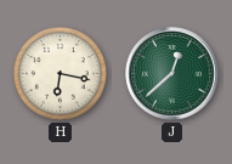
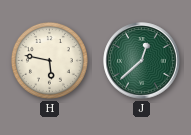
H: 6:17 -> 5:47
